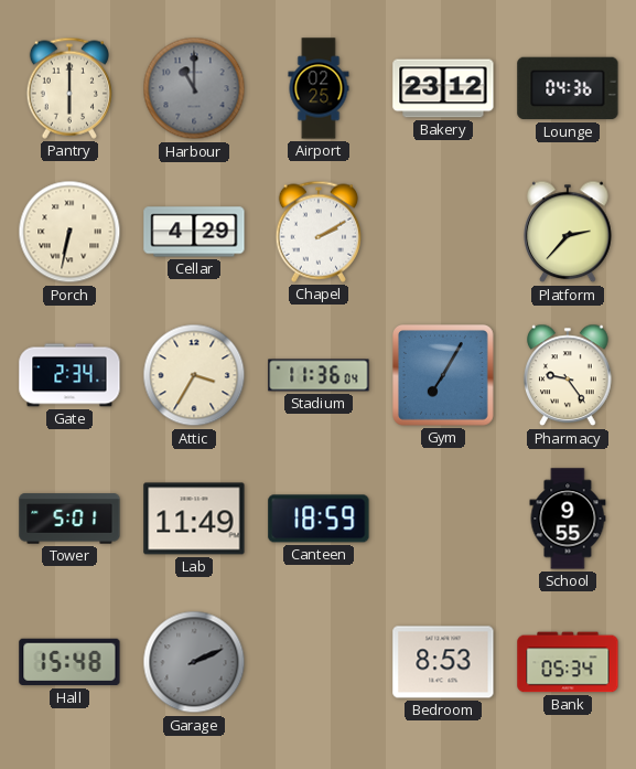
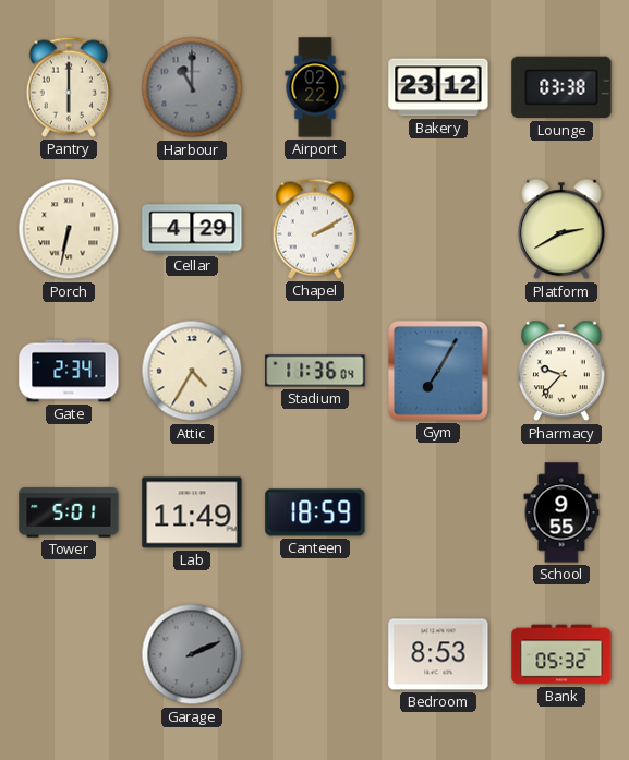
Airport: 02:25 -> 02:22
Lounge: 04:36 -> 03:38
Platform: 2:37 -> 2:40
Attic: 3:35 -> 4:35
Pharmacy: 9:24 -> 9:37
Hall: 15:48 -> none
Bank: 05:34 -> 05:32
